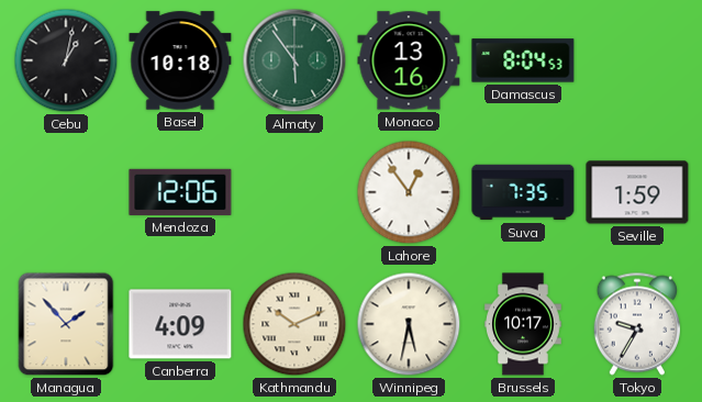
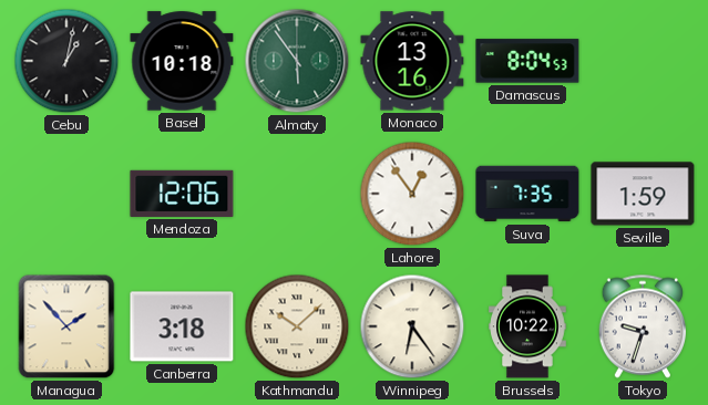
Canberra: 4:09 -> 3:18
Kathmandu: 10:11 -> 10:08
Winnipeg: 5:32 -> 6:24
Brussels: 10:17 -> 10:22
Tokyo: 9:35 -> 9:33
